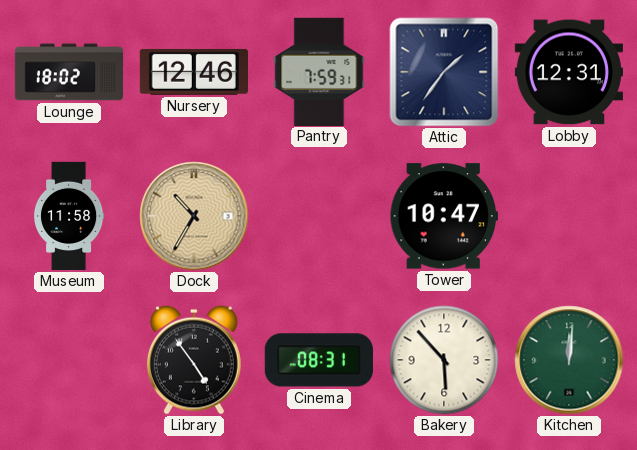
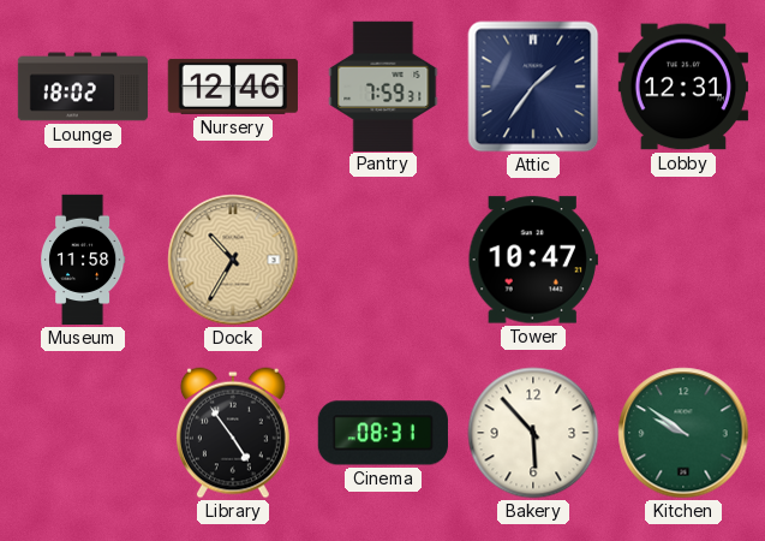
Kitchen: 12:01 -> 9:51
